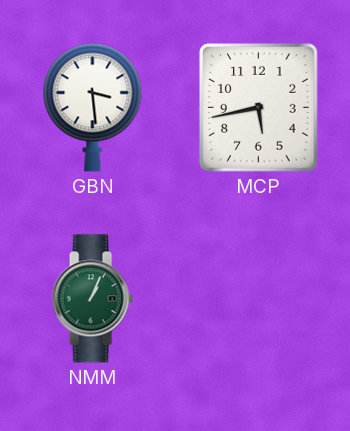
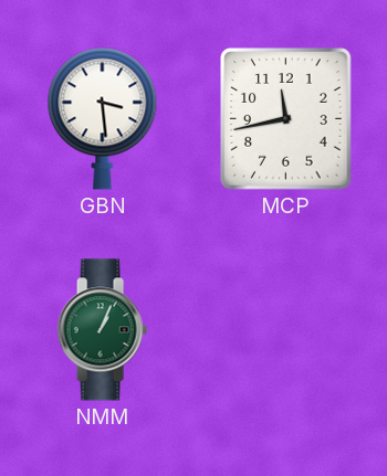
MCP: 5:43 -> 11:43
